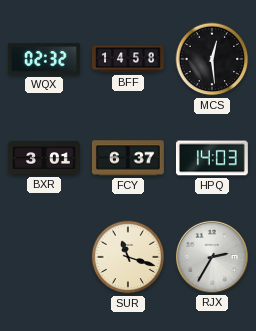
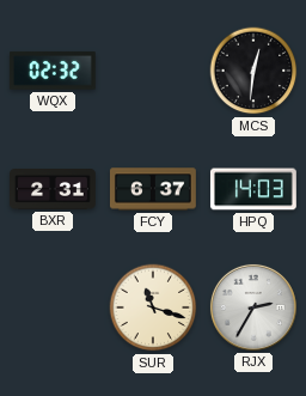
BFF: 14:58 -> none
MCS: 12:29 -> 12:31
BXR: 3:01 -> 2:31
